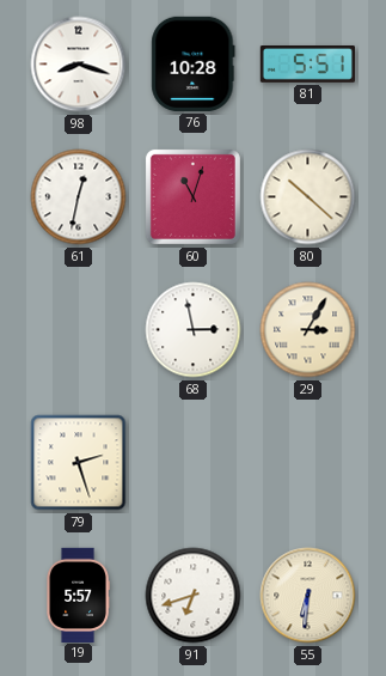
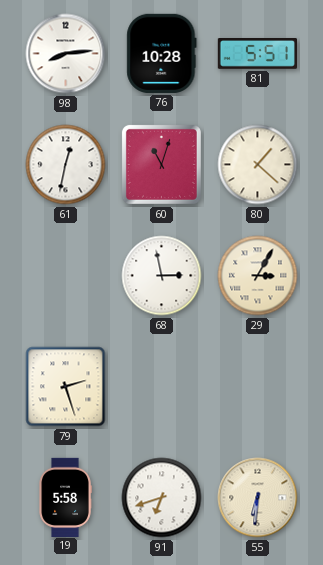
98: 8:18 -> 8:14
80: 10:22 -> 1:22
19: 5:57 -> 5:58
